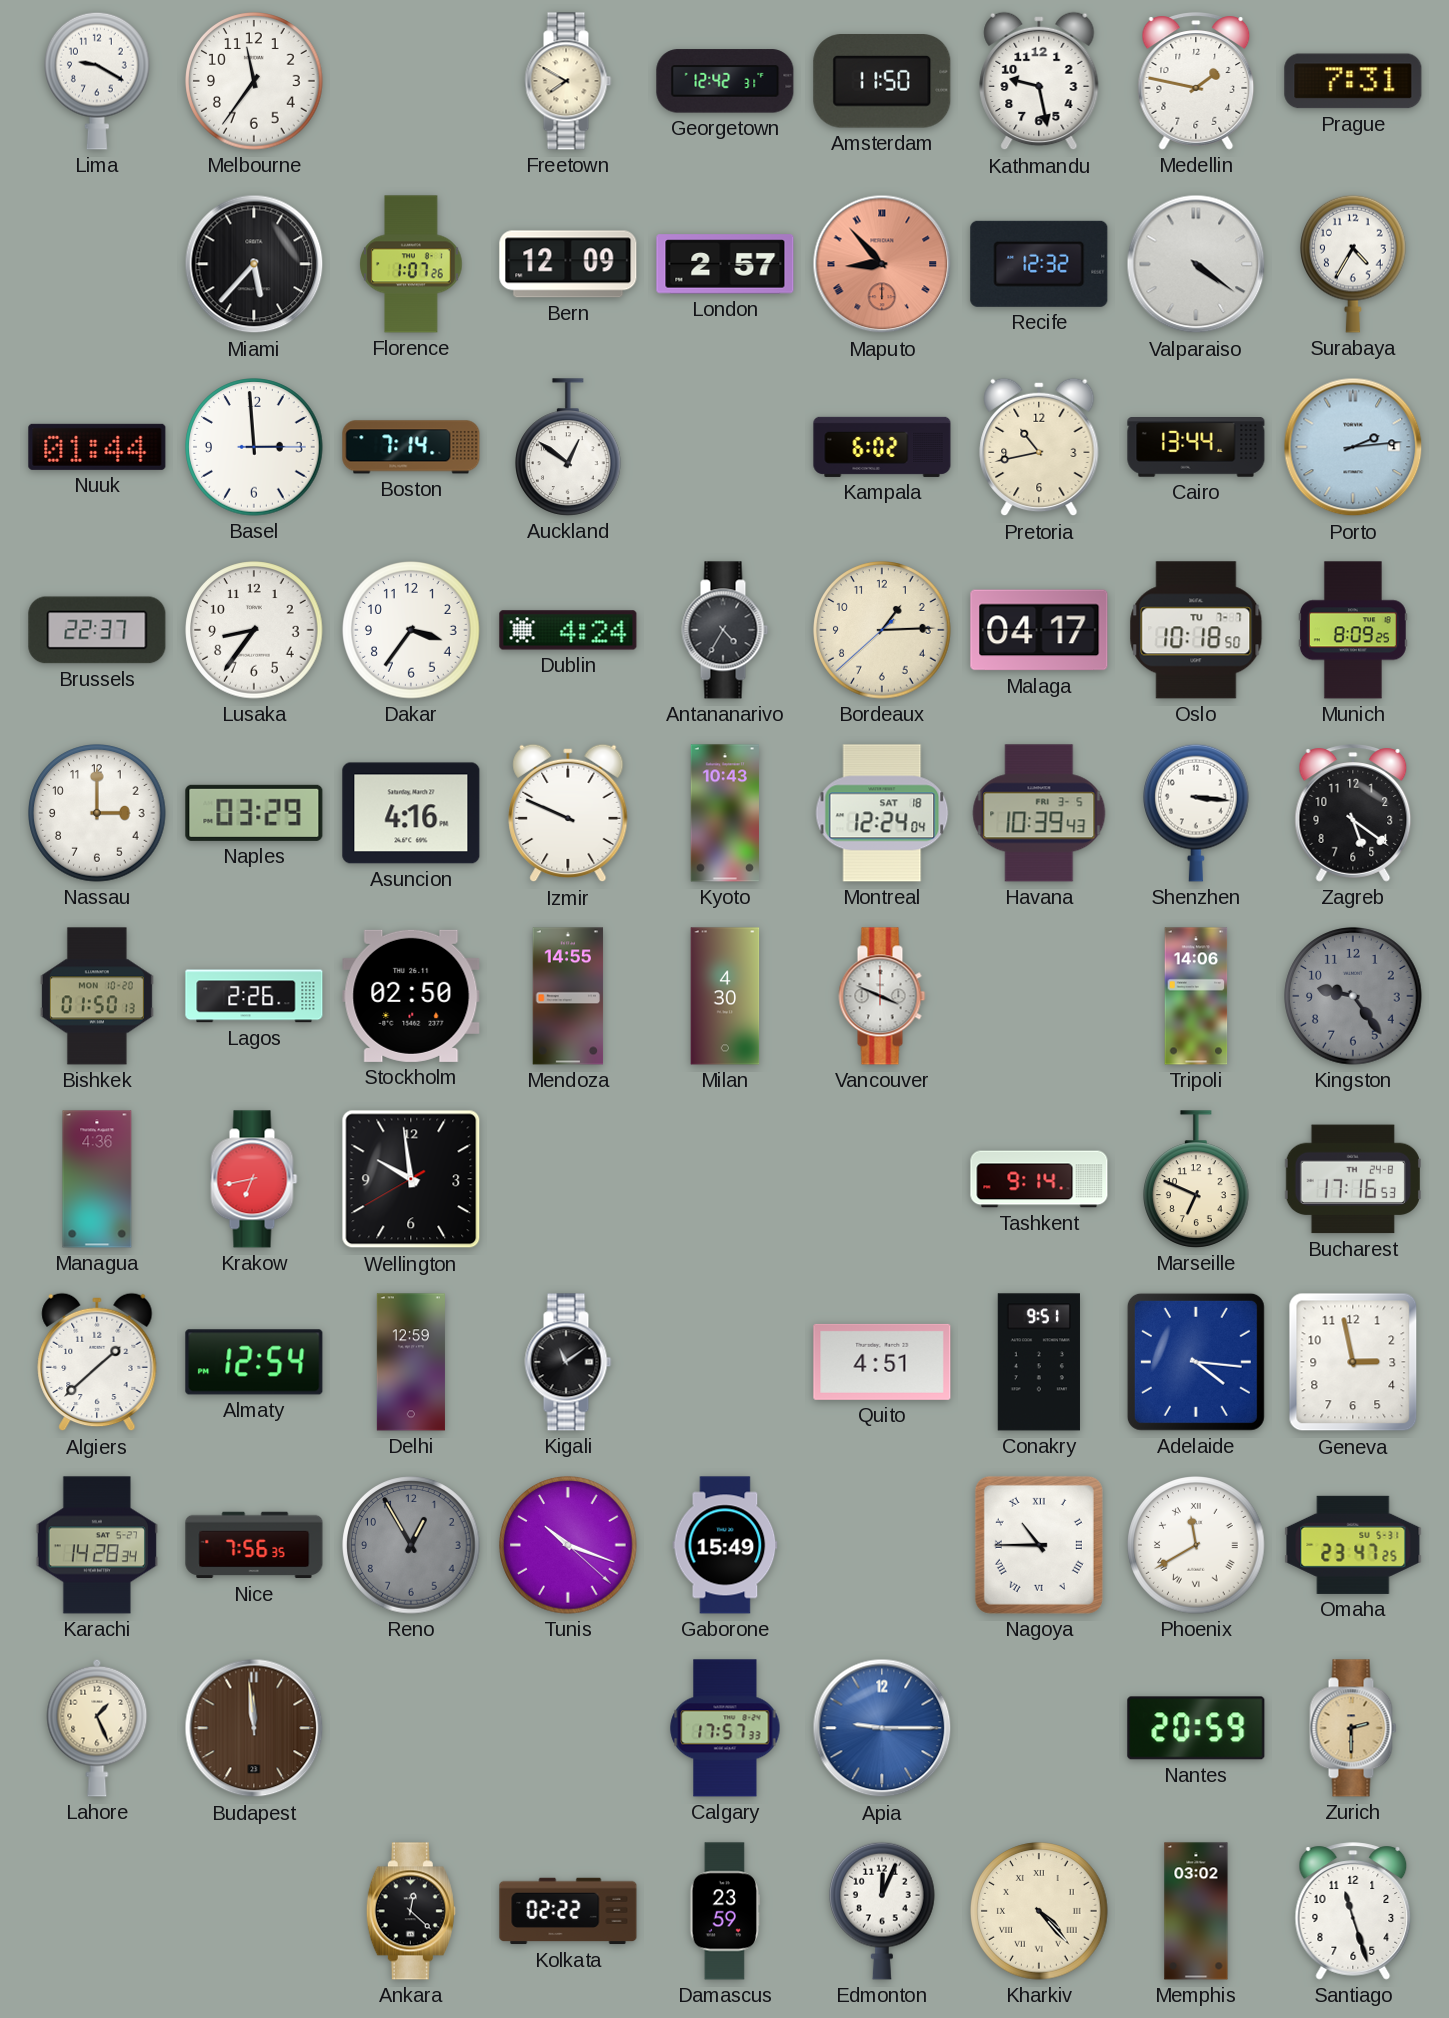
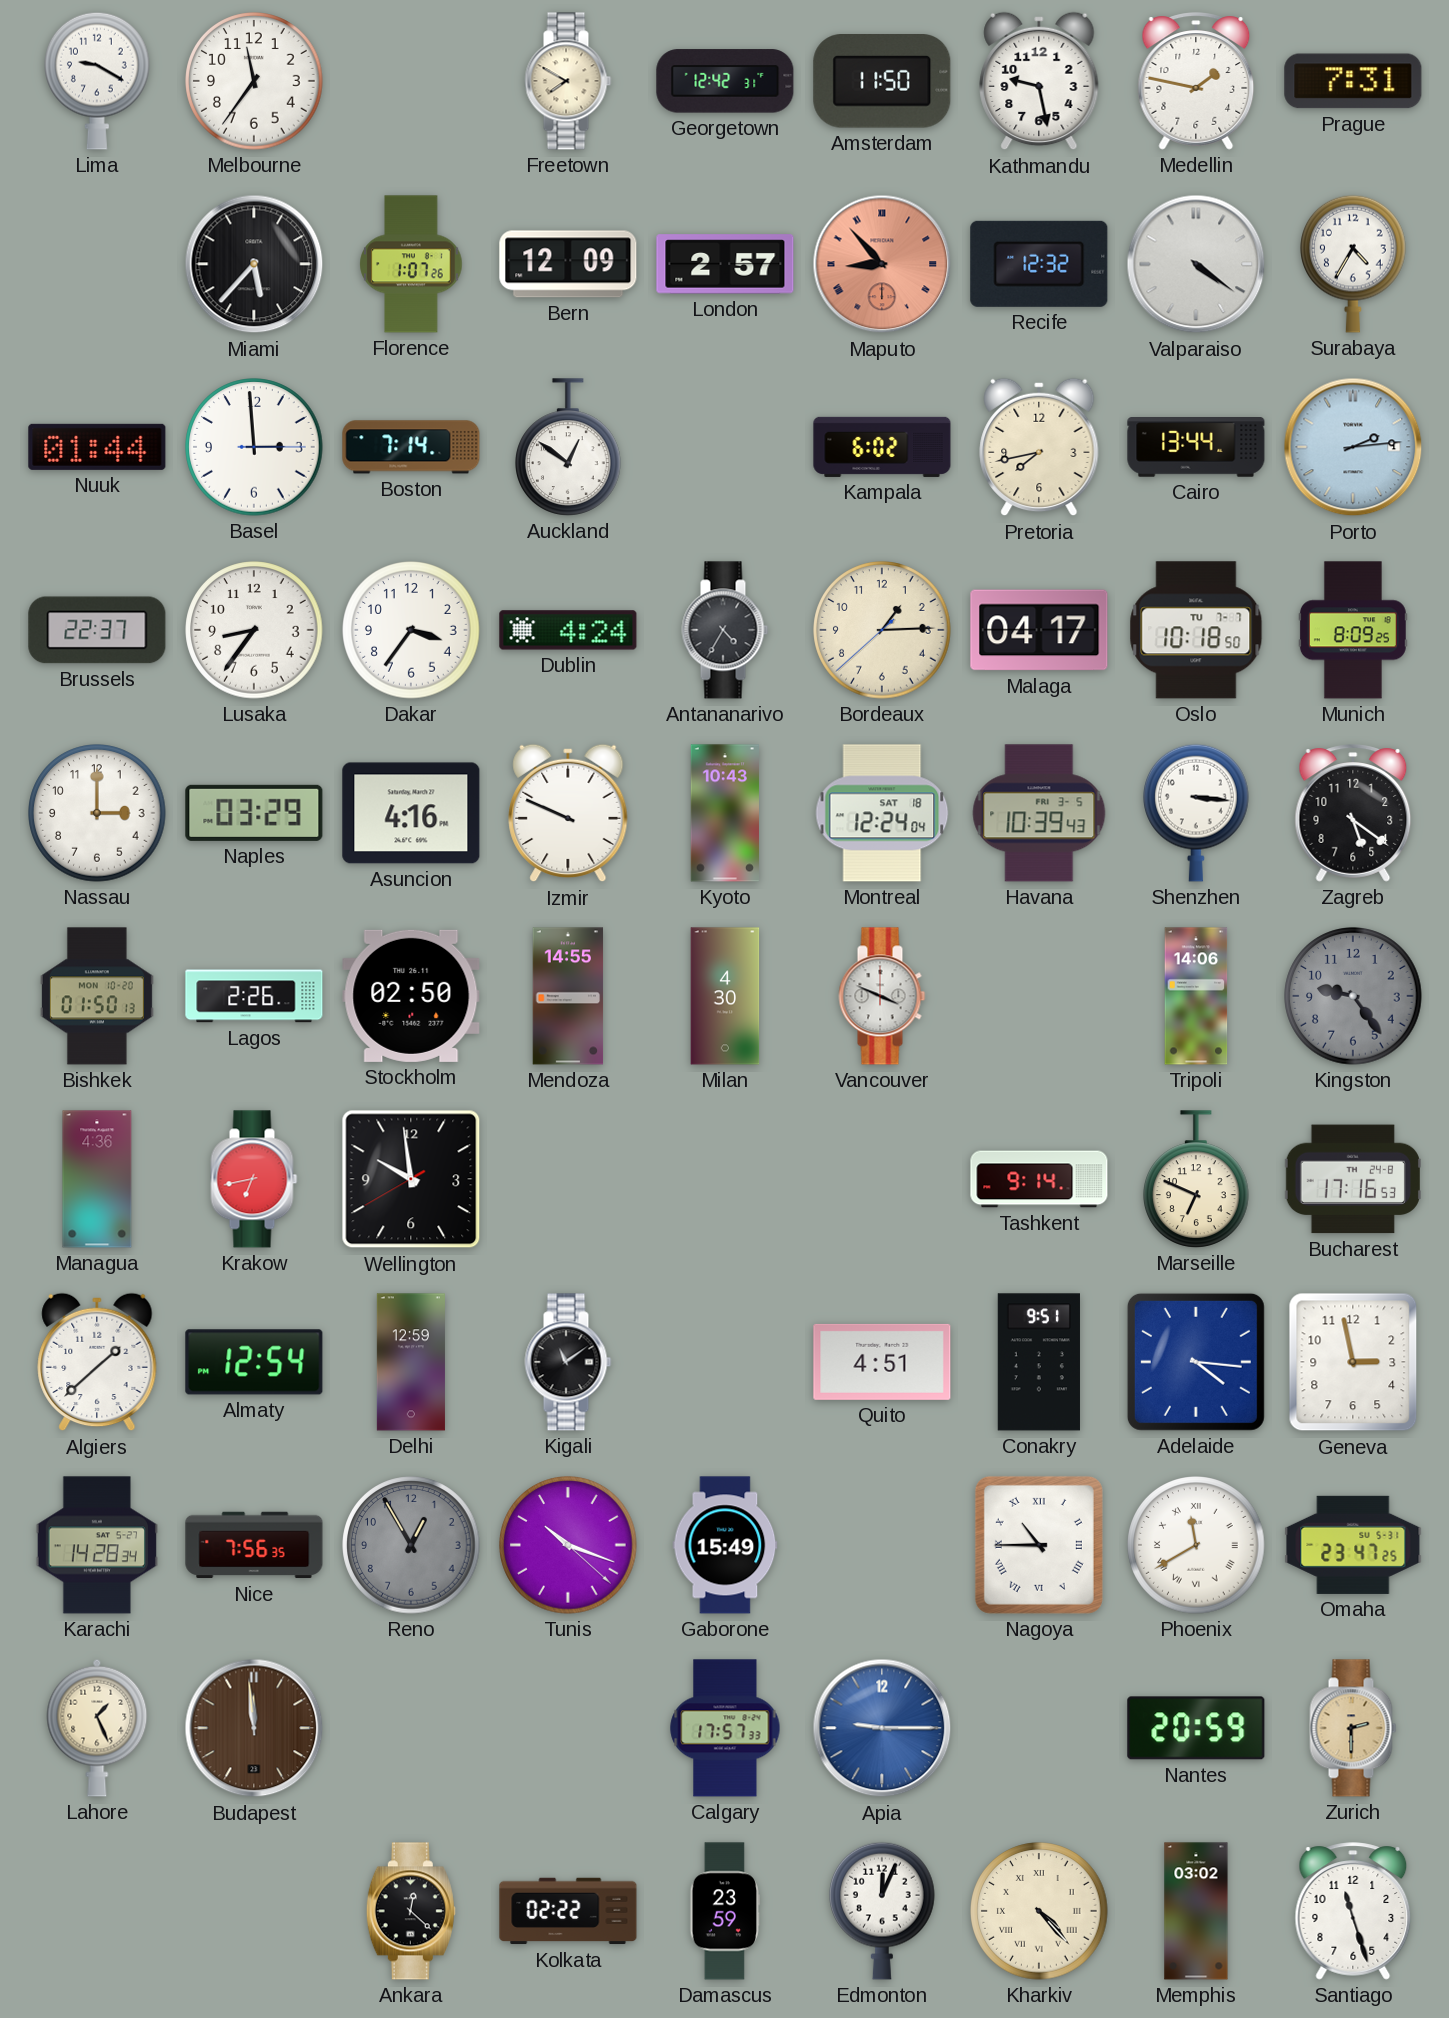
Pretoria: 10:43 -> 7:43
